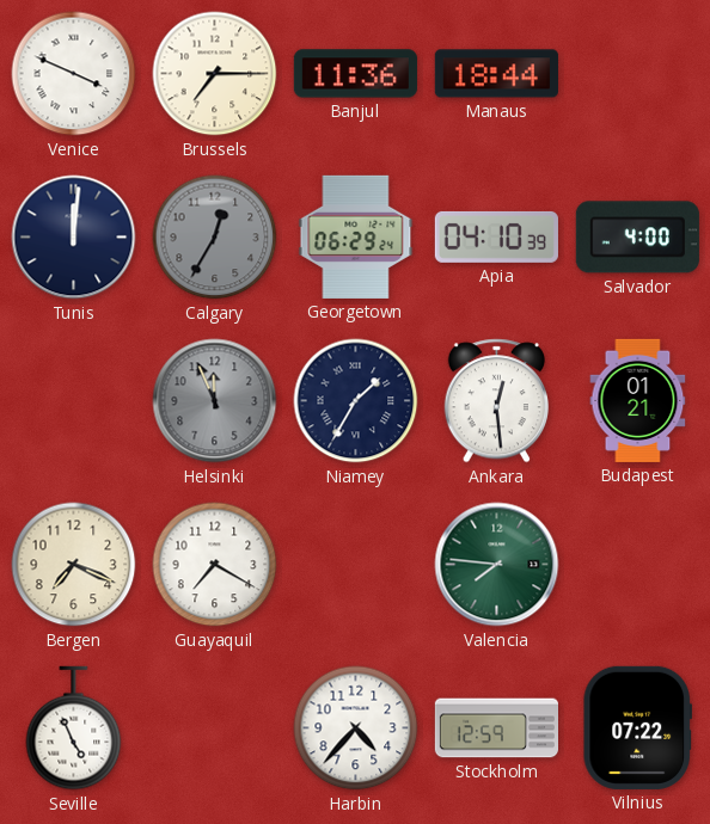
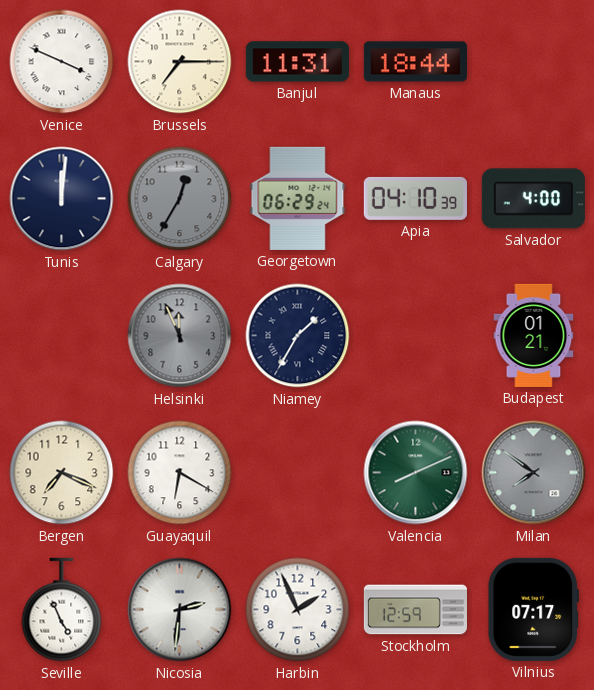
Banjul: 11:36 -> 11:31
Ankara: 12:29 -> none
Guayaquil: 7:20 -> 6:20
Valencia: 7:46 -> 8:11
Milan: none -> 7:51
Nicosia: none -> 2:31
Harbin: 4:37 -> 1:56
Vilnius: 07:22 -> 07:17
